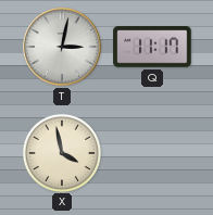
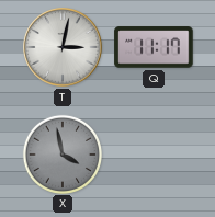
X dial: cream -> grey
